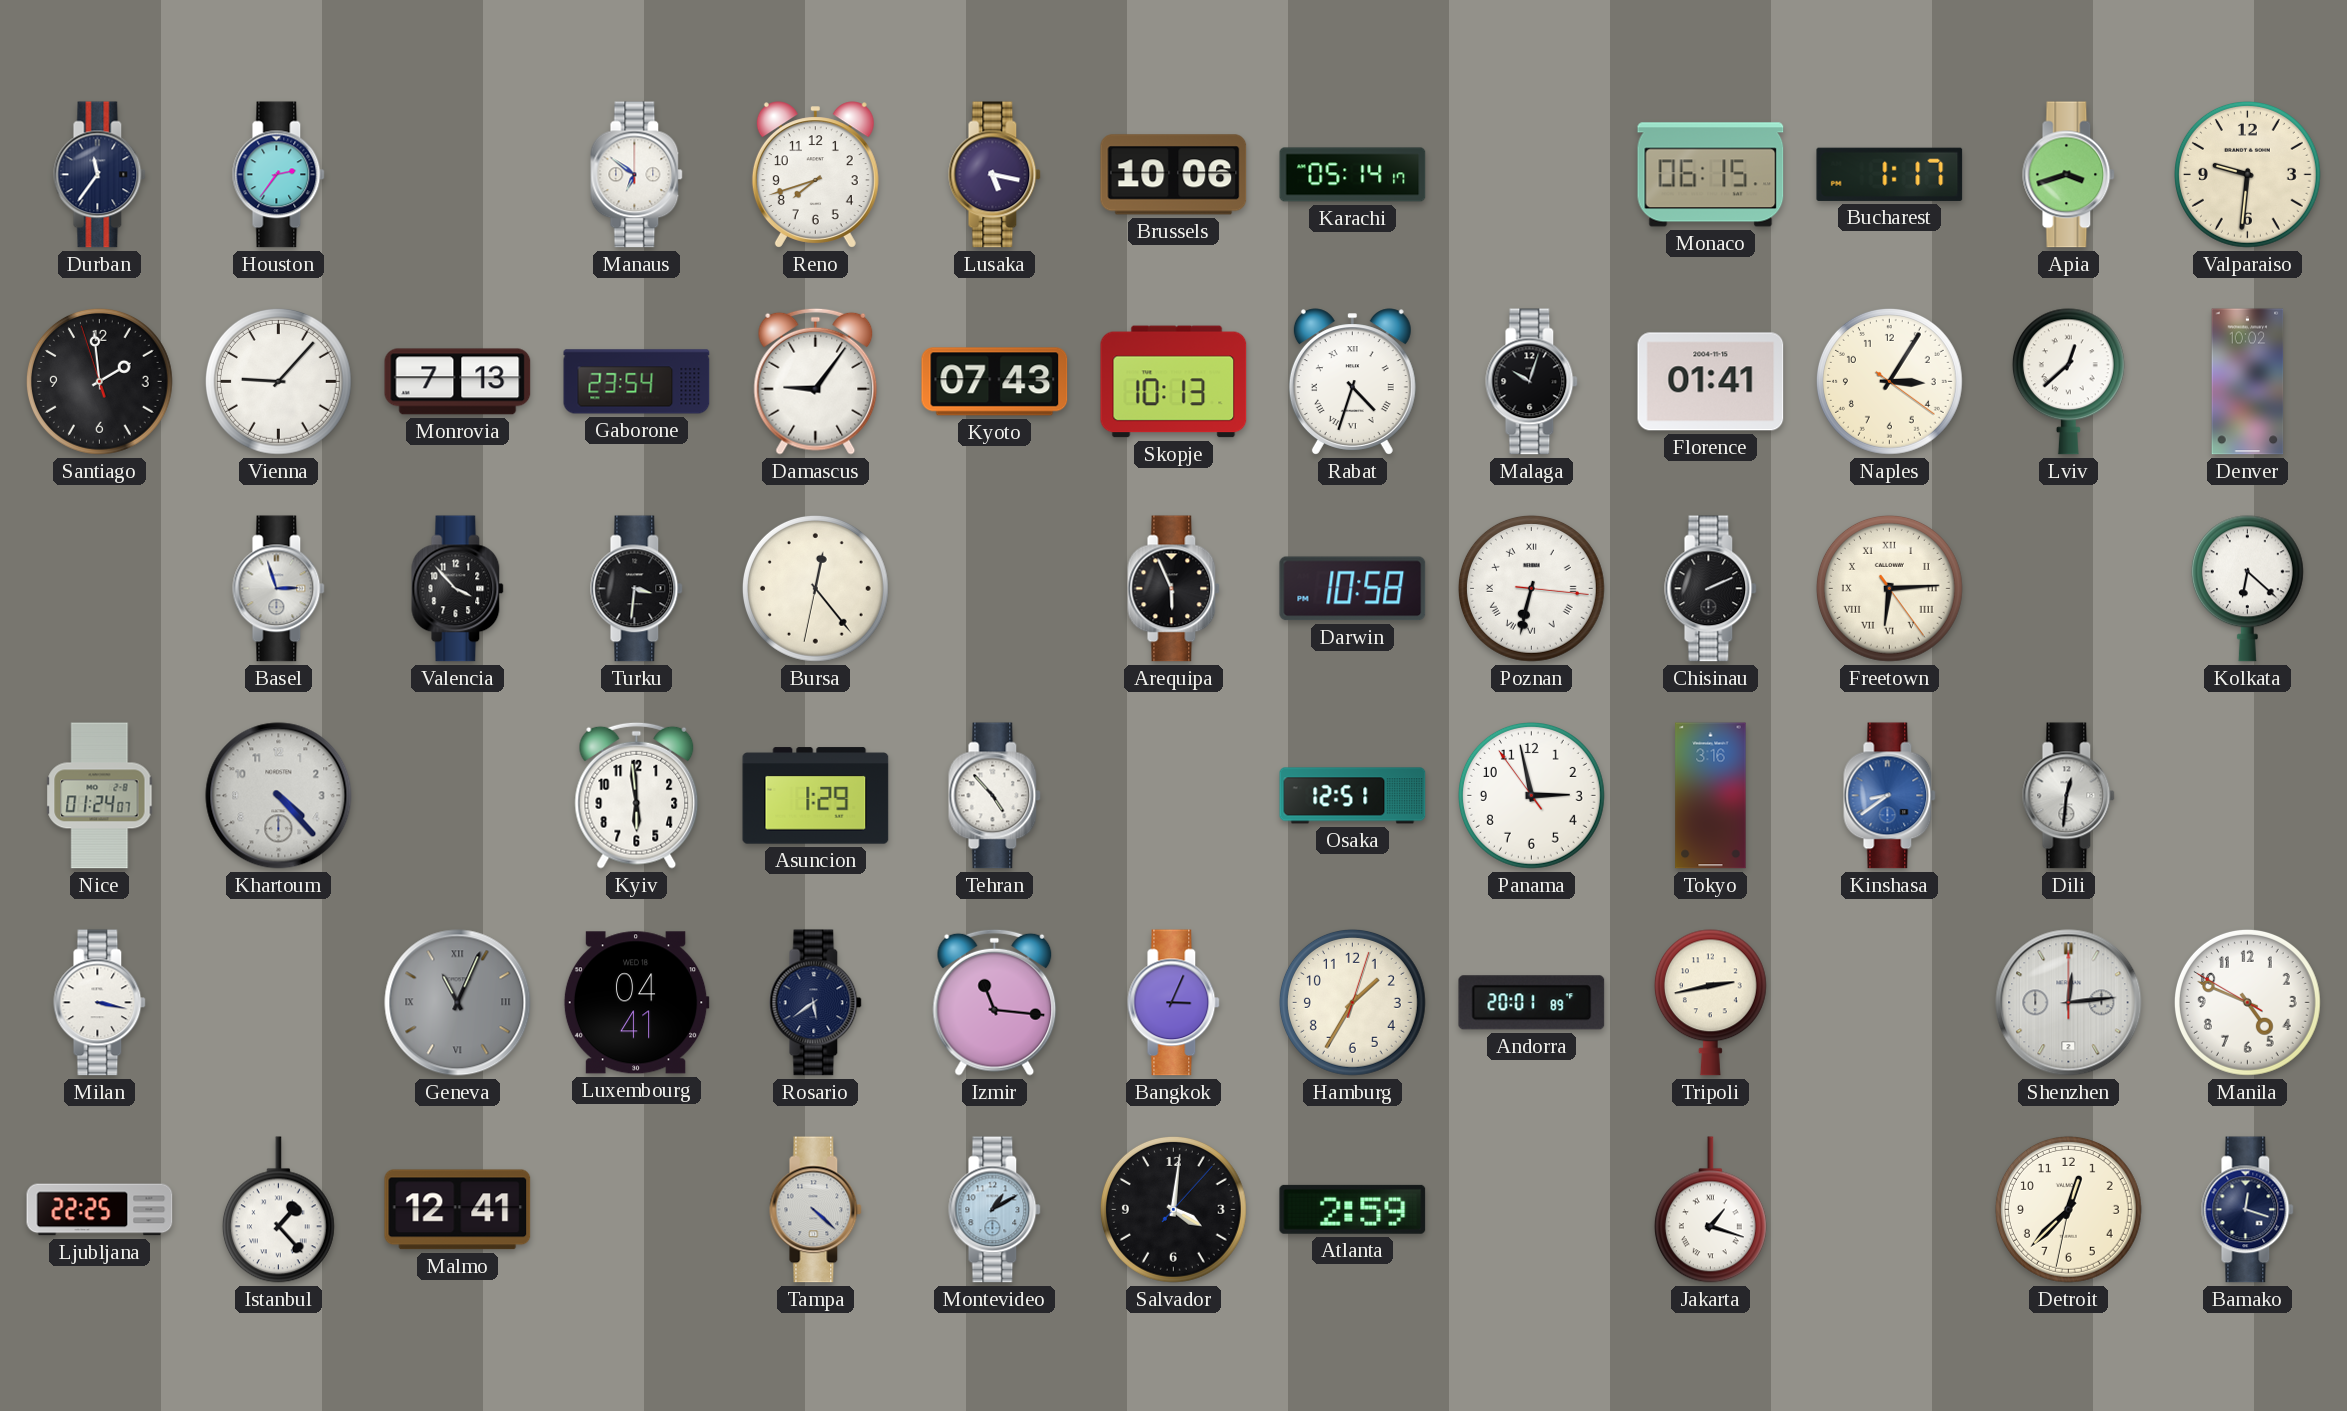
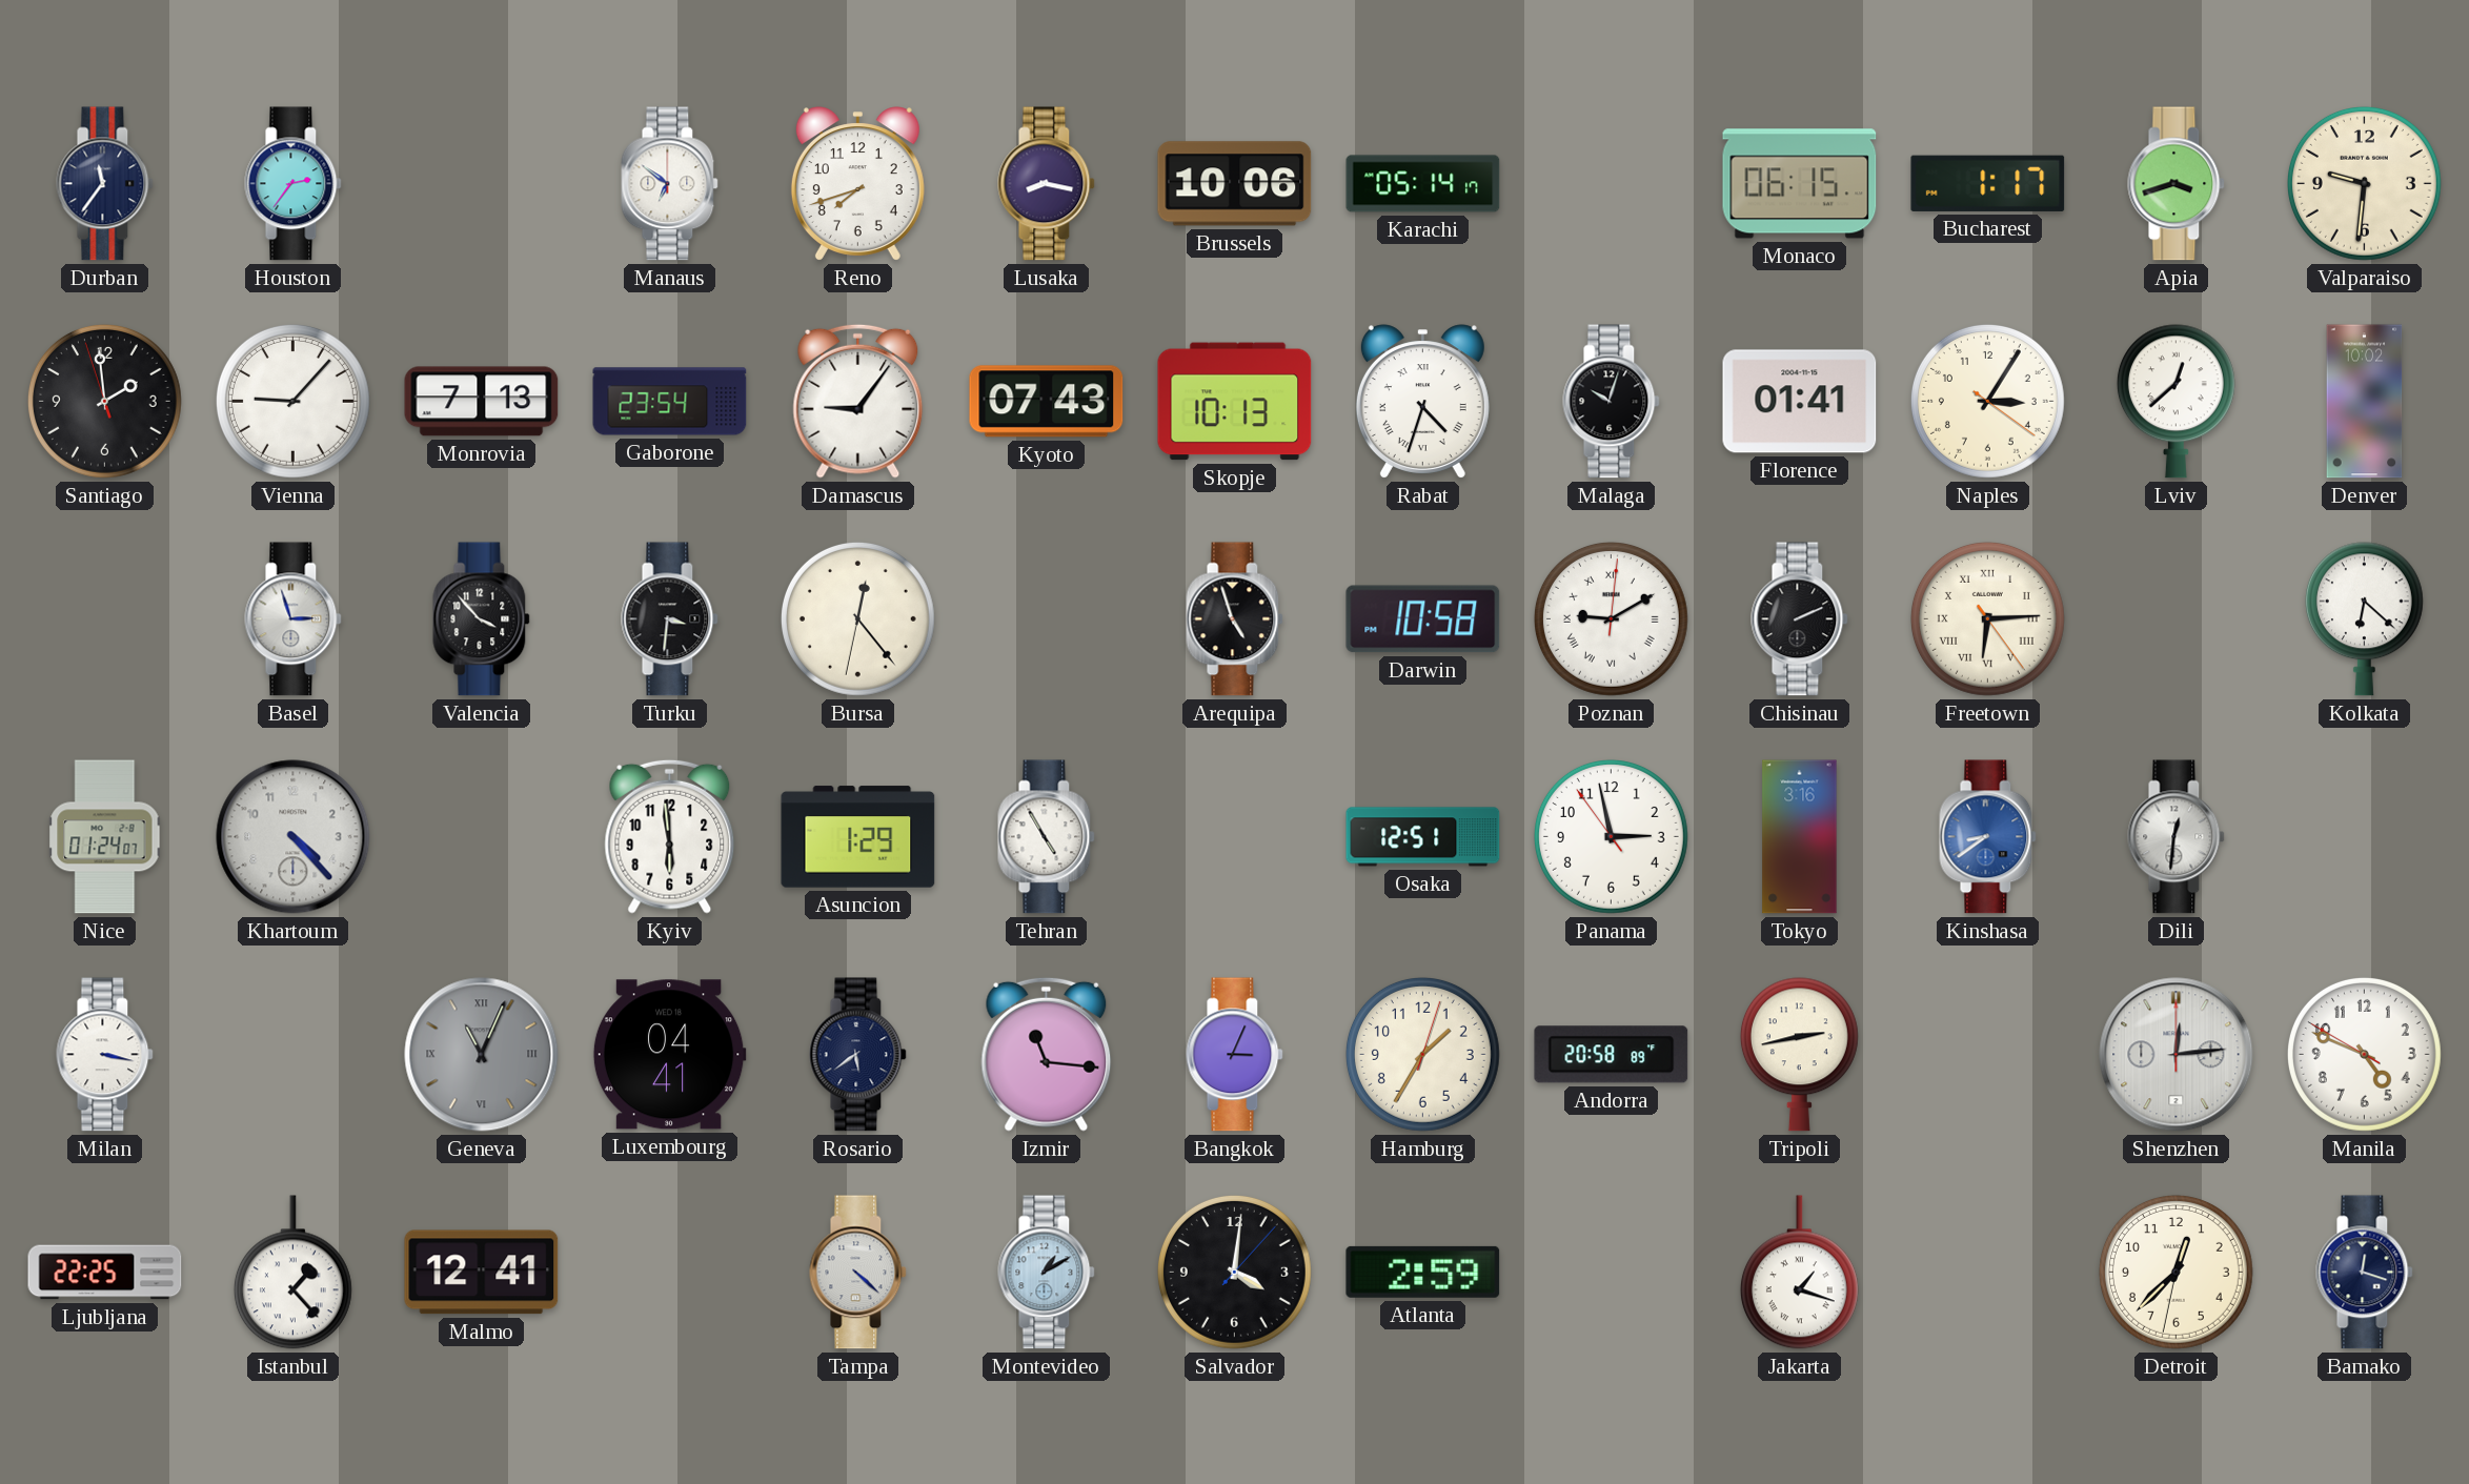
Lusaka: 5:17 -> 8:17
Arequipa: 5:56 -> 4:57
Poznan: 6:32 -> 9:10
Tehran: 4:53 -> 4:55
Andorra: 20:01 -> 20:58
